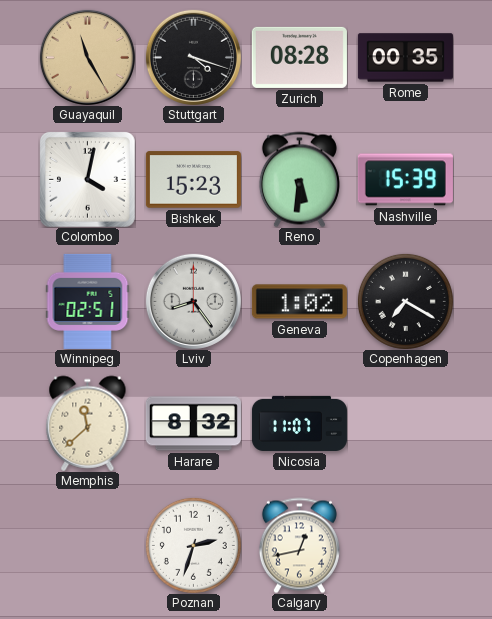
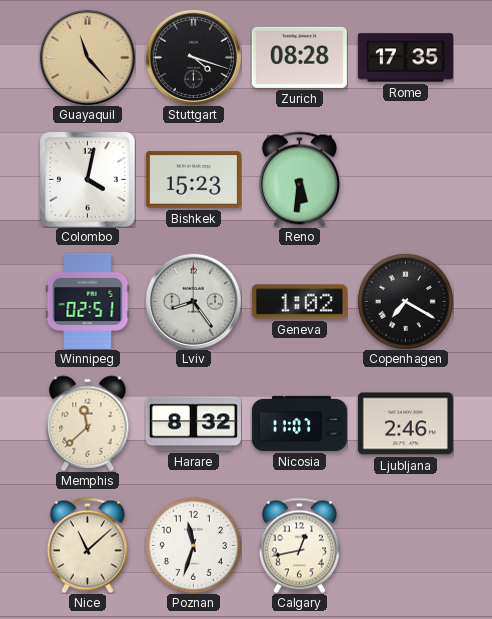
Guayaquil: 11:25 -> 11:23
Rome: 00:35 -> 17:35
Nashville: 15:39 -> none
Ljubljana: none -> 2:46
Nice: none -> 11:08
Poznan: 2:33 -> 11:33
